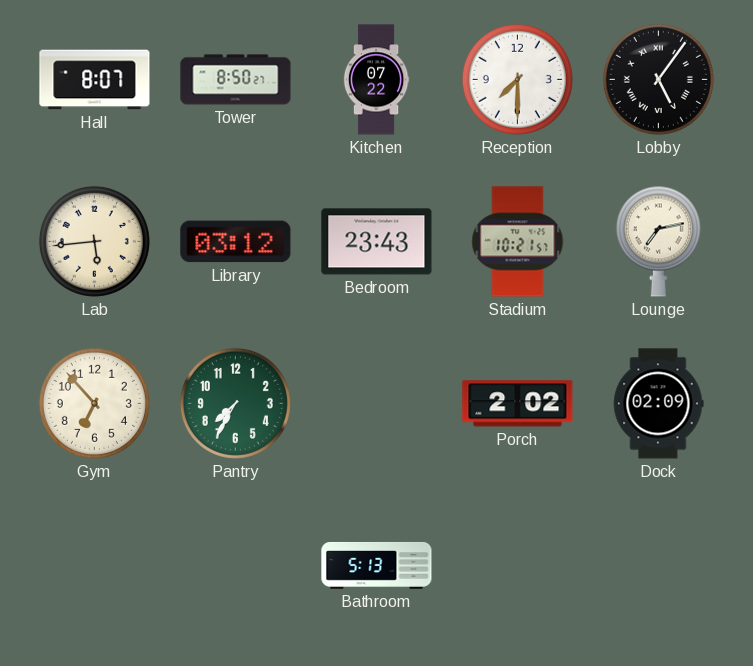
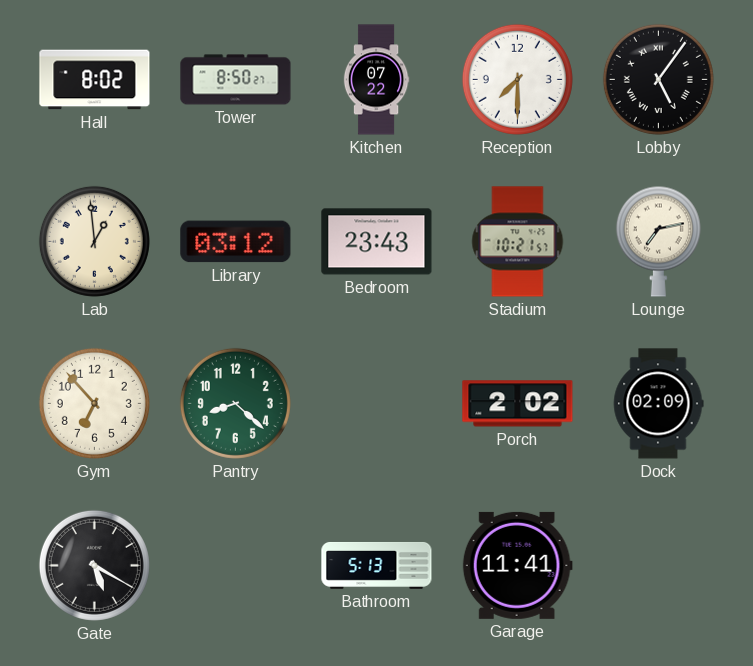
Hall: 8:07 -> 8:02
Lab: 5:44 -> 12:59
Pantry: 7:35 -> 8:22
Gate: none -> 5:20
Garage: none -> 11:41
